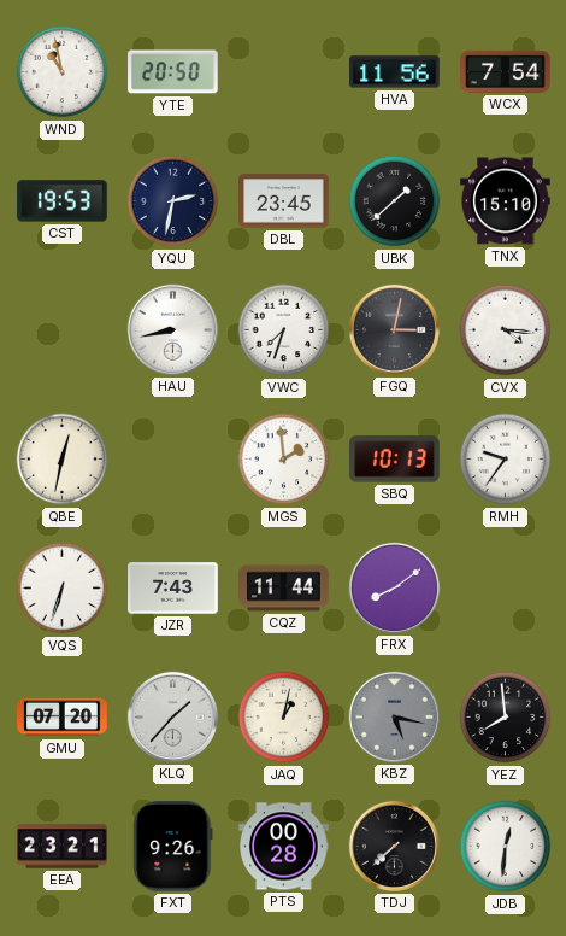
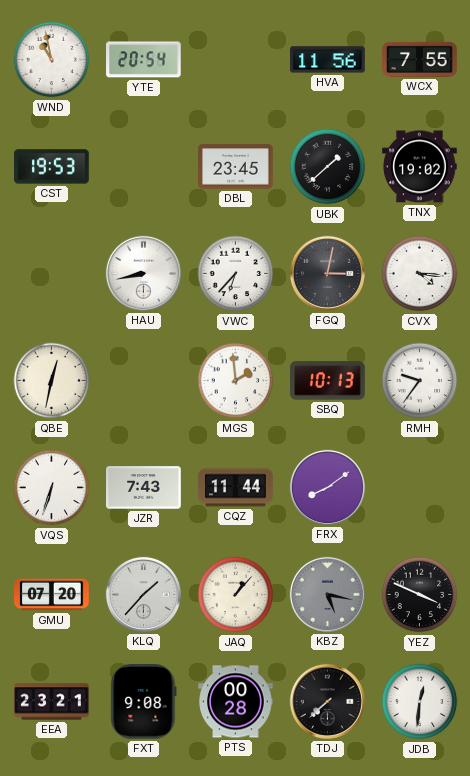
YTE: 20:50 -> 20:54
WCX: 7:54 -> 7:55
YQU: 2:32 -> none
TNX: 15:10 -> 19:02
VWC: 7:33 -> 6:37
JAQ: 1:02 -> 1:07
YEZ: 7:59 -> 3:49
FXT: 9:26 -> 9:08
